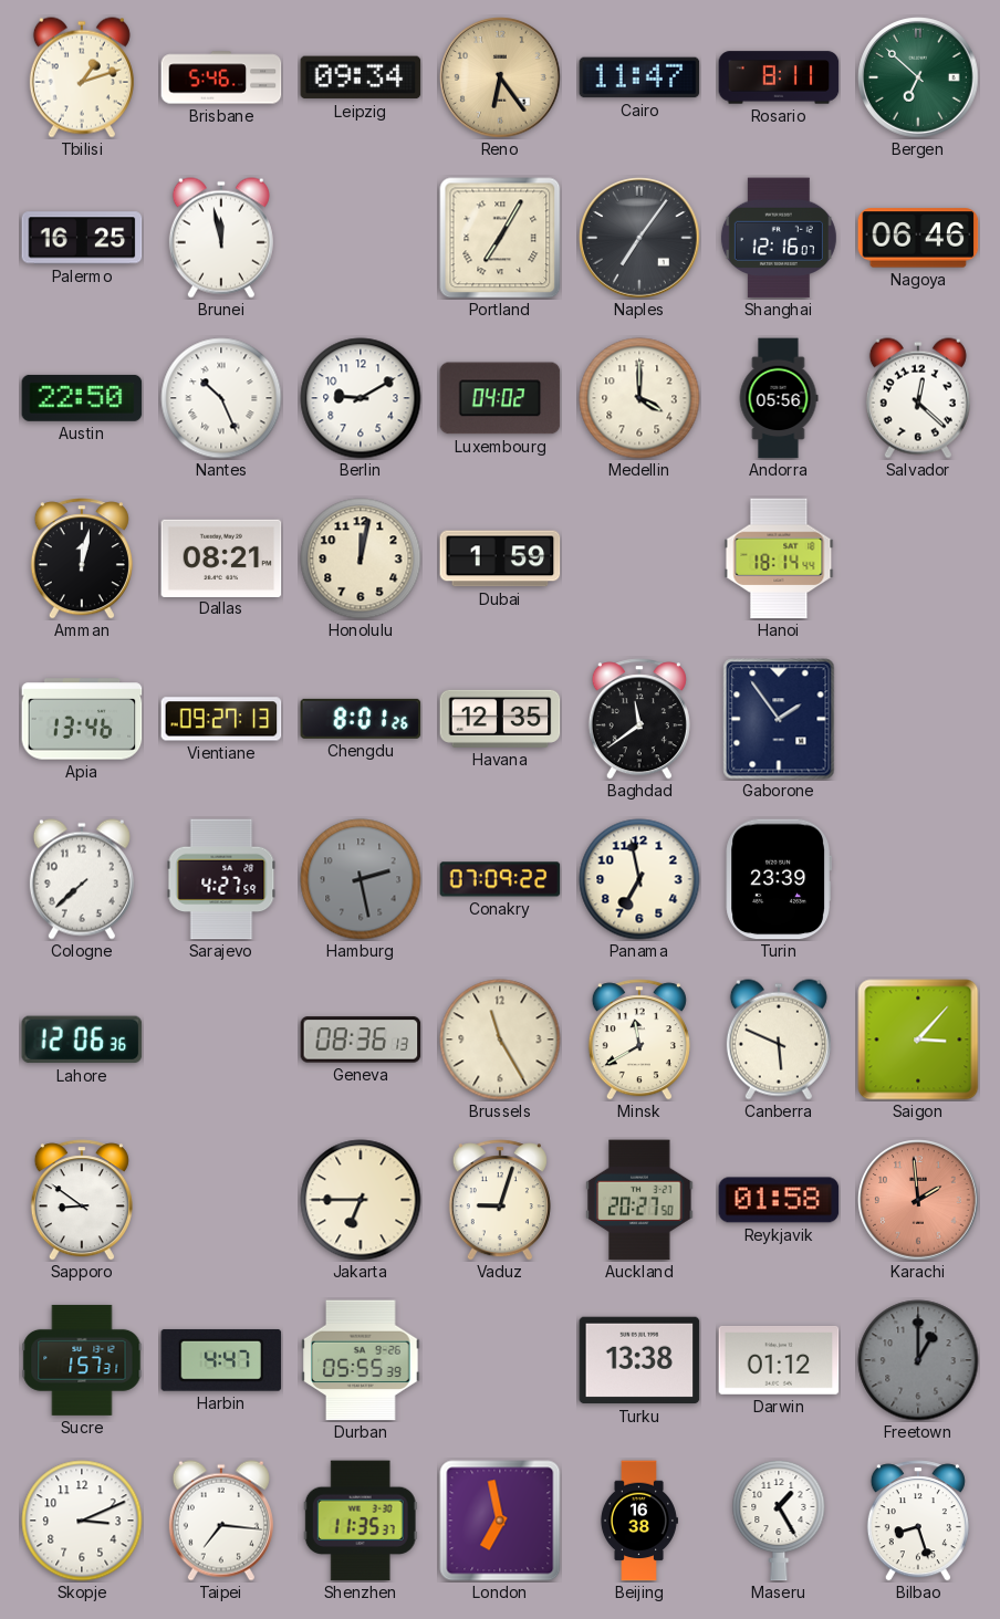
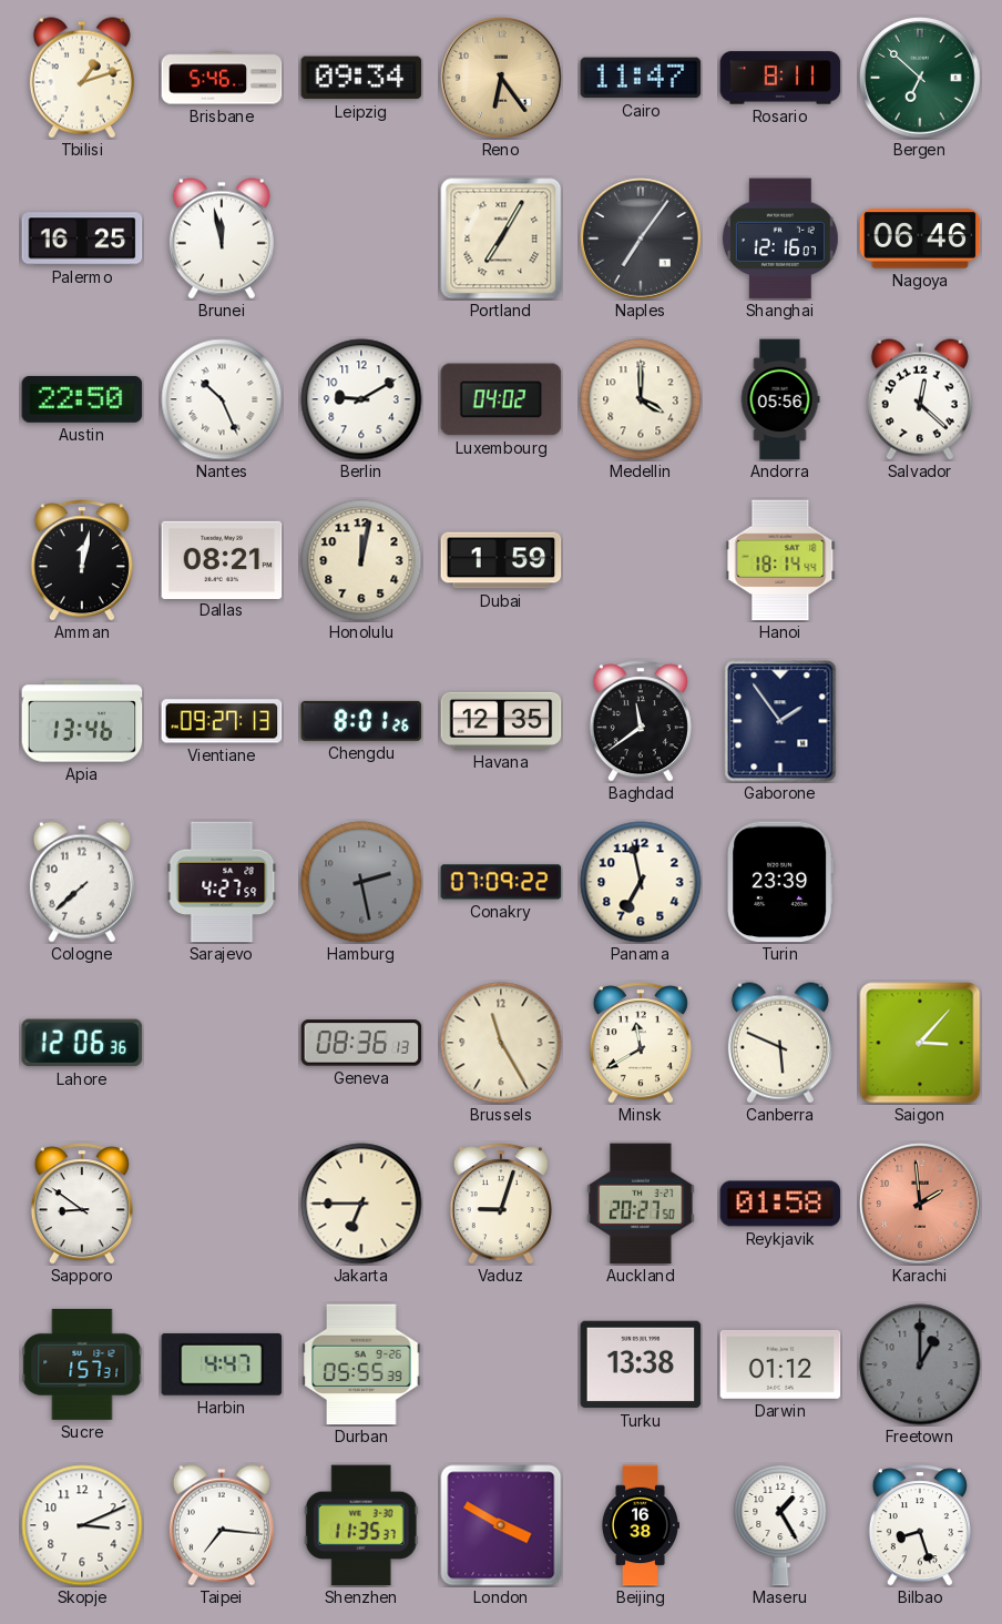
London: 6:58 -> 3:50
